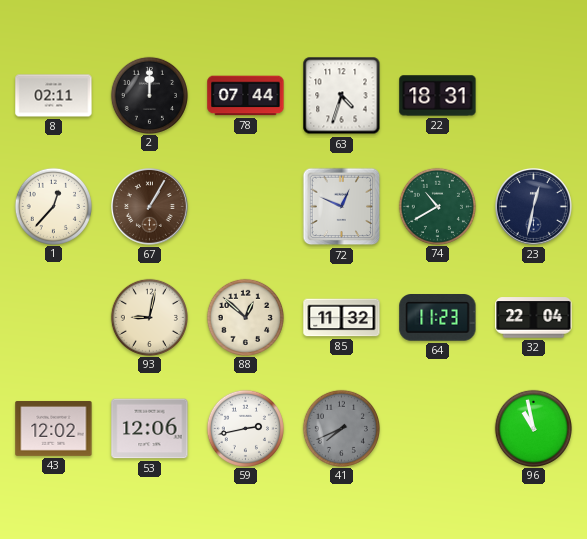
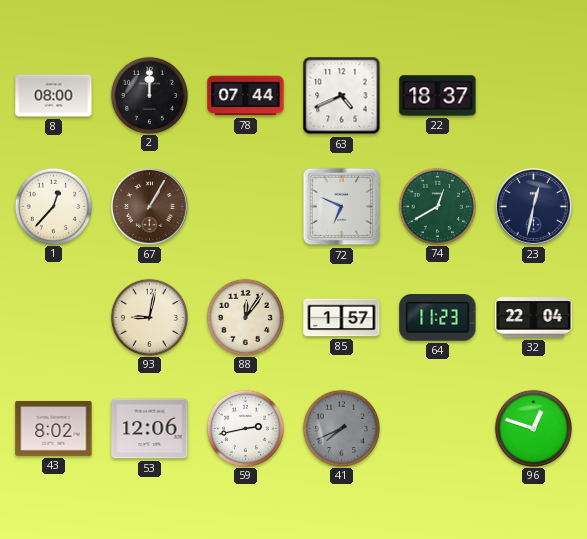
8: 02:11 -> 08:00
63: 4:33 -> 4:41
22: 18:31 -> 18:37
72: 12:49 -> 6:49
74: 10:40 -> 12:40
88: 12:52 -> 12:06
85: 11:32 -> 1:57
43: 12:02 -> 8:02
96: 10:58 -> 12:48
